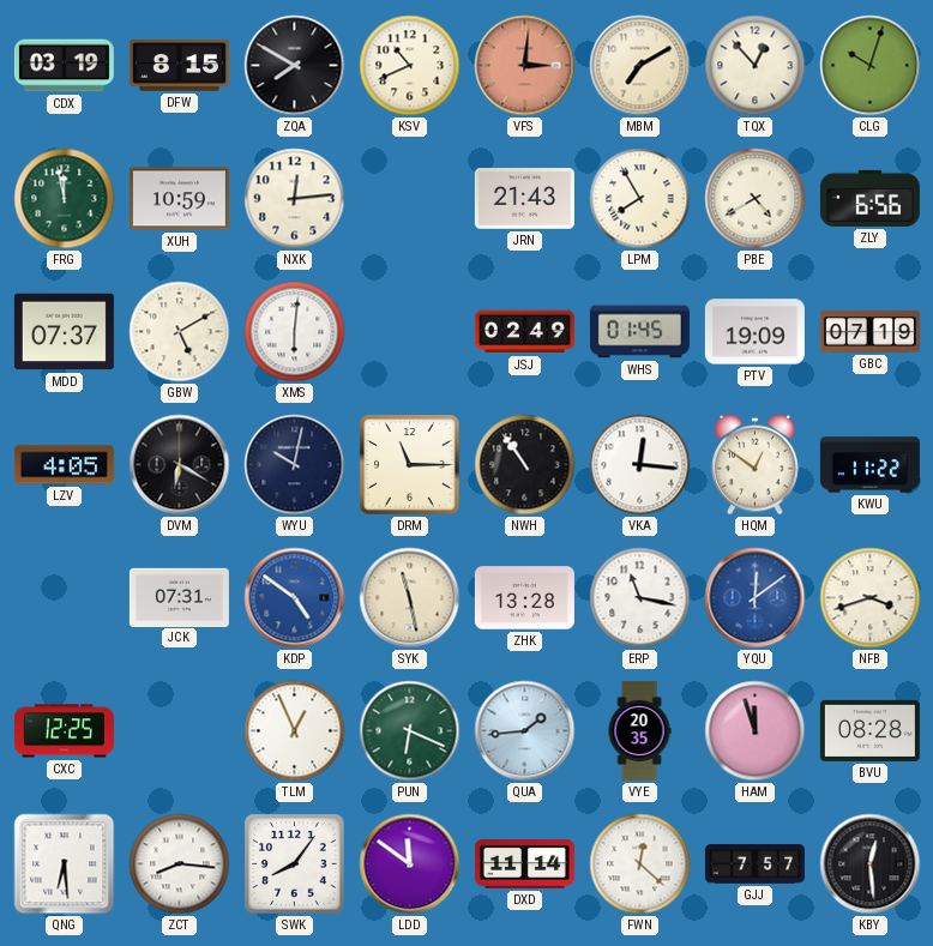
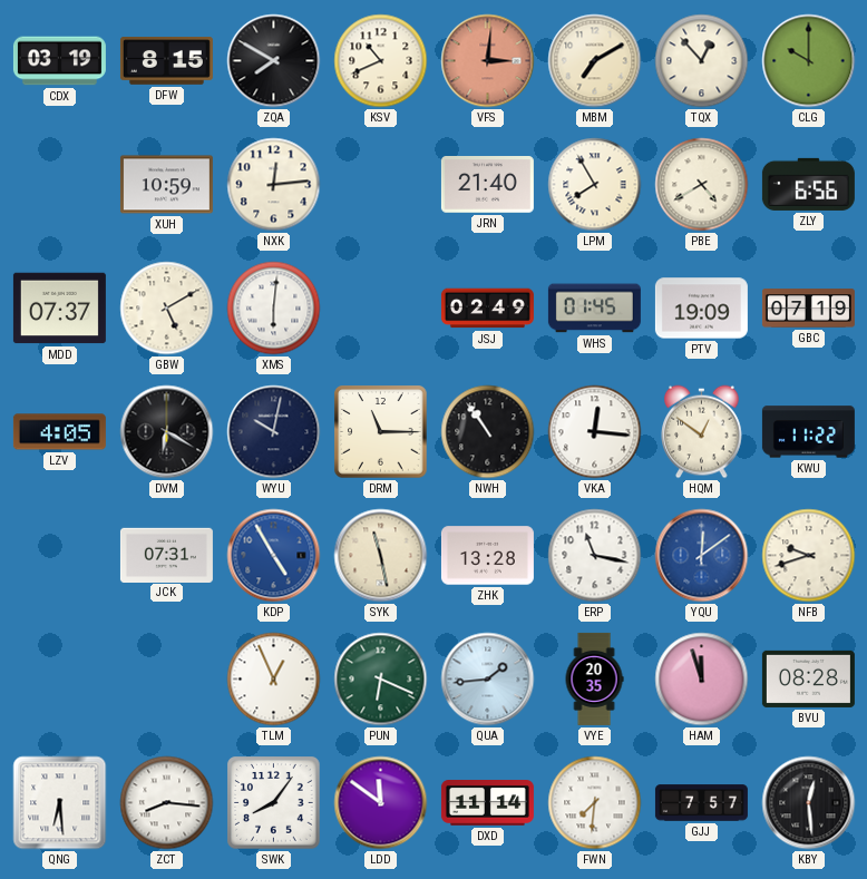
CLG: 10:03 -> 10:00
FRG: 11:58 -> none
JRN: 21:43 -> 21:40
KDP: 4:51 -> 4:55
NFB: 3:42 -> 9:42
CXC: 12:25 -> none
FWN: 12:22 -> 7:31
